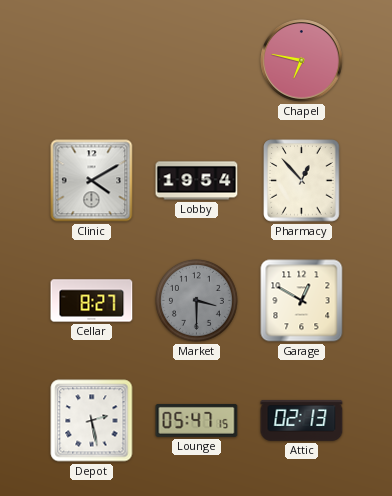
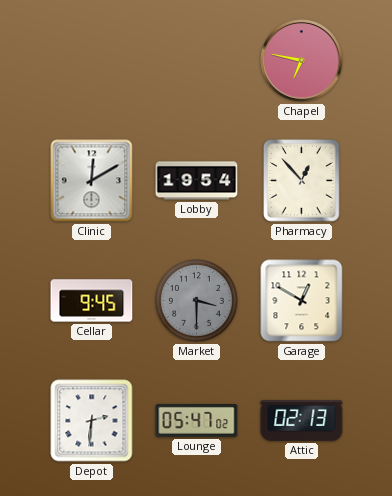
Clinic: 4:10 -> 12:10
Cellar: 8:27 -> 9:45
Depot: 2:28 -> 2:31
Lounge: 05:47:15 -> 05:47:02
